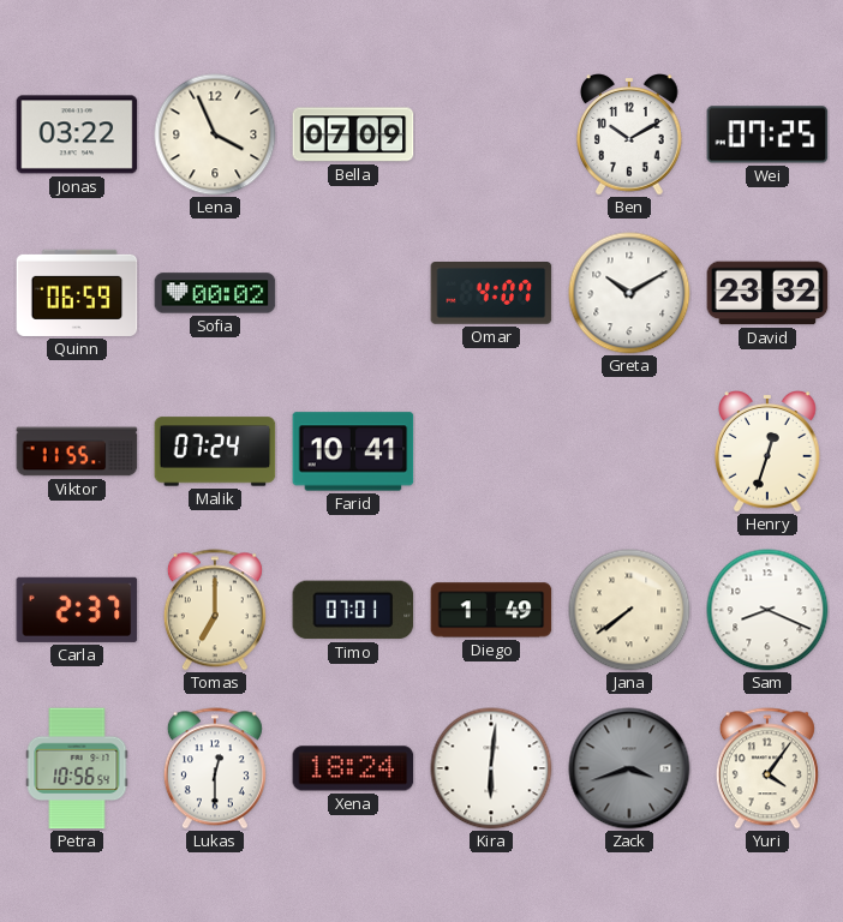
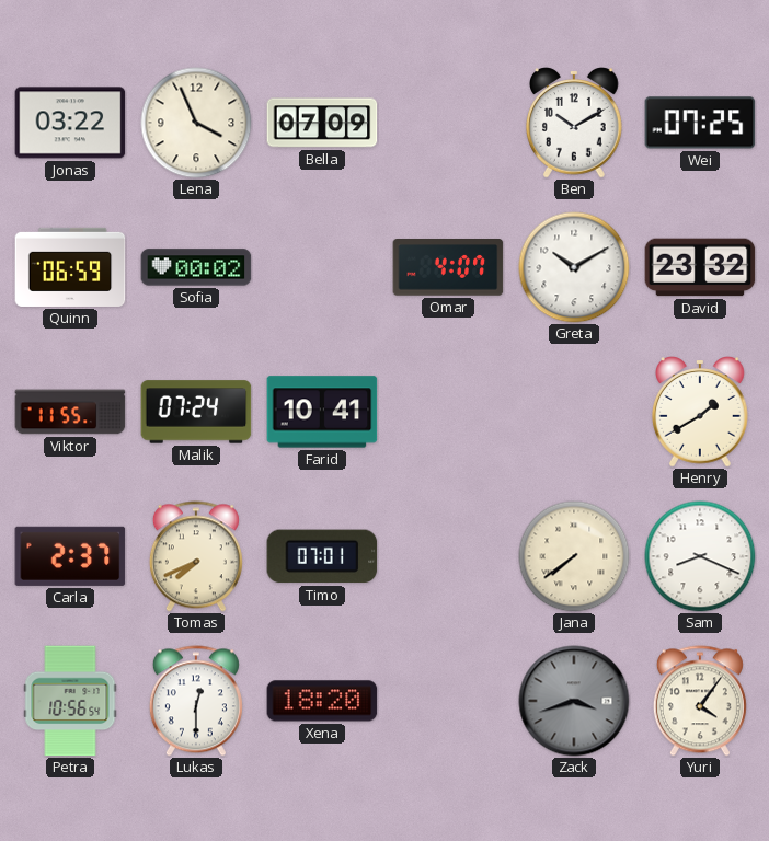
Henry: 12:33 -> 1:40
Tomas: 7:00 -> 7:41
Diego: 1:49 -> none
Xena: 18:24 -> 18:20
Kira: 6:01 -> none
